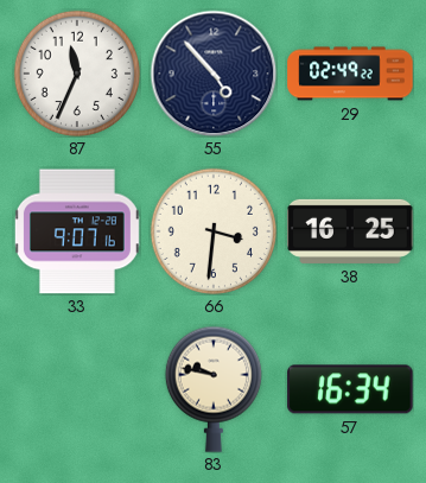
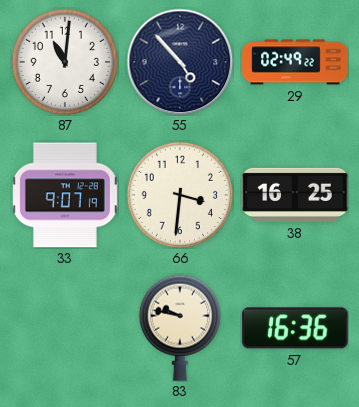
87: 11:34 -> 11:01
33: 9:07:16 -> 9:07:19
57: 16:34 -> 16:36
